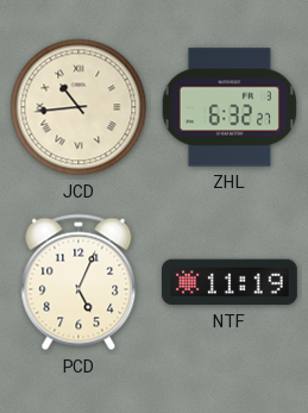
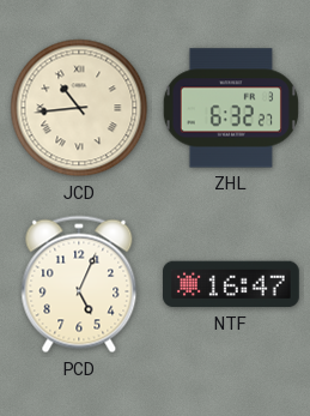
NTF: 11:19 -> 16:47
